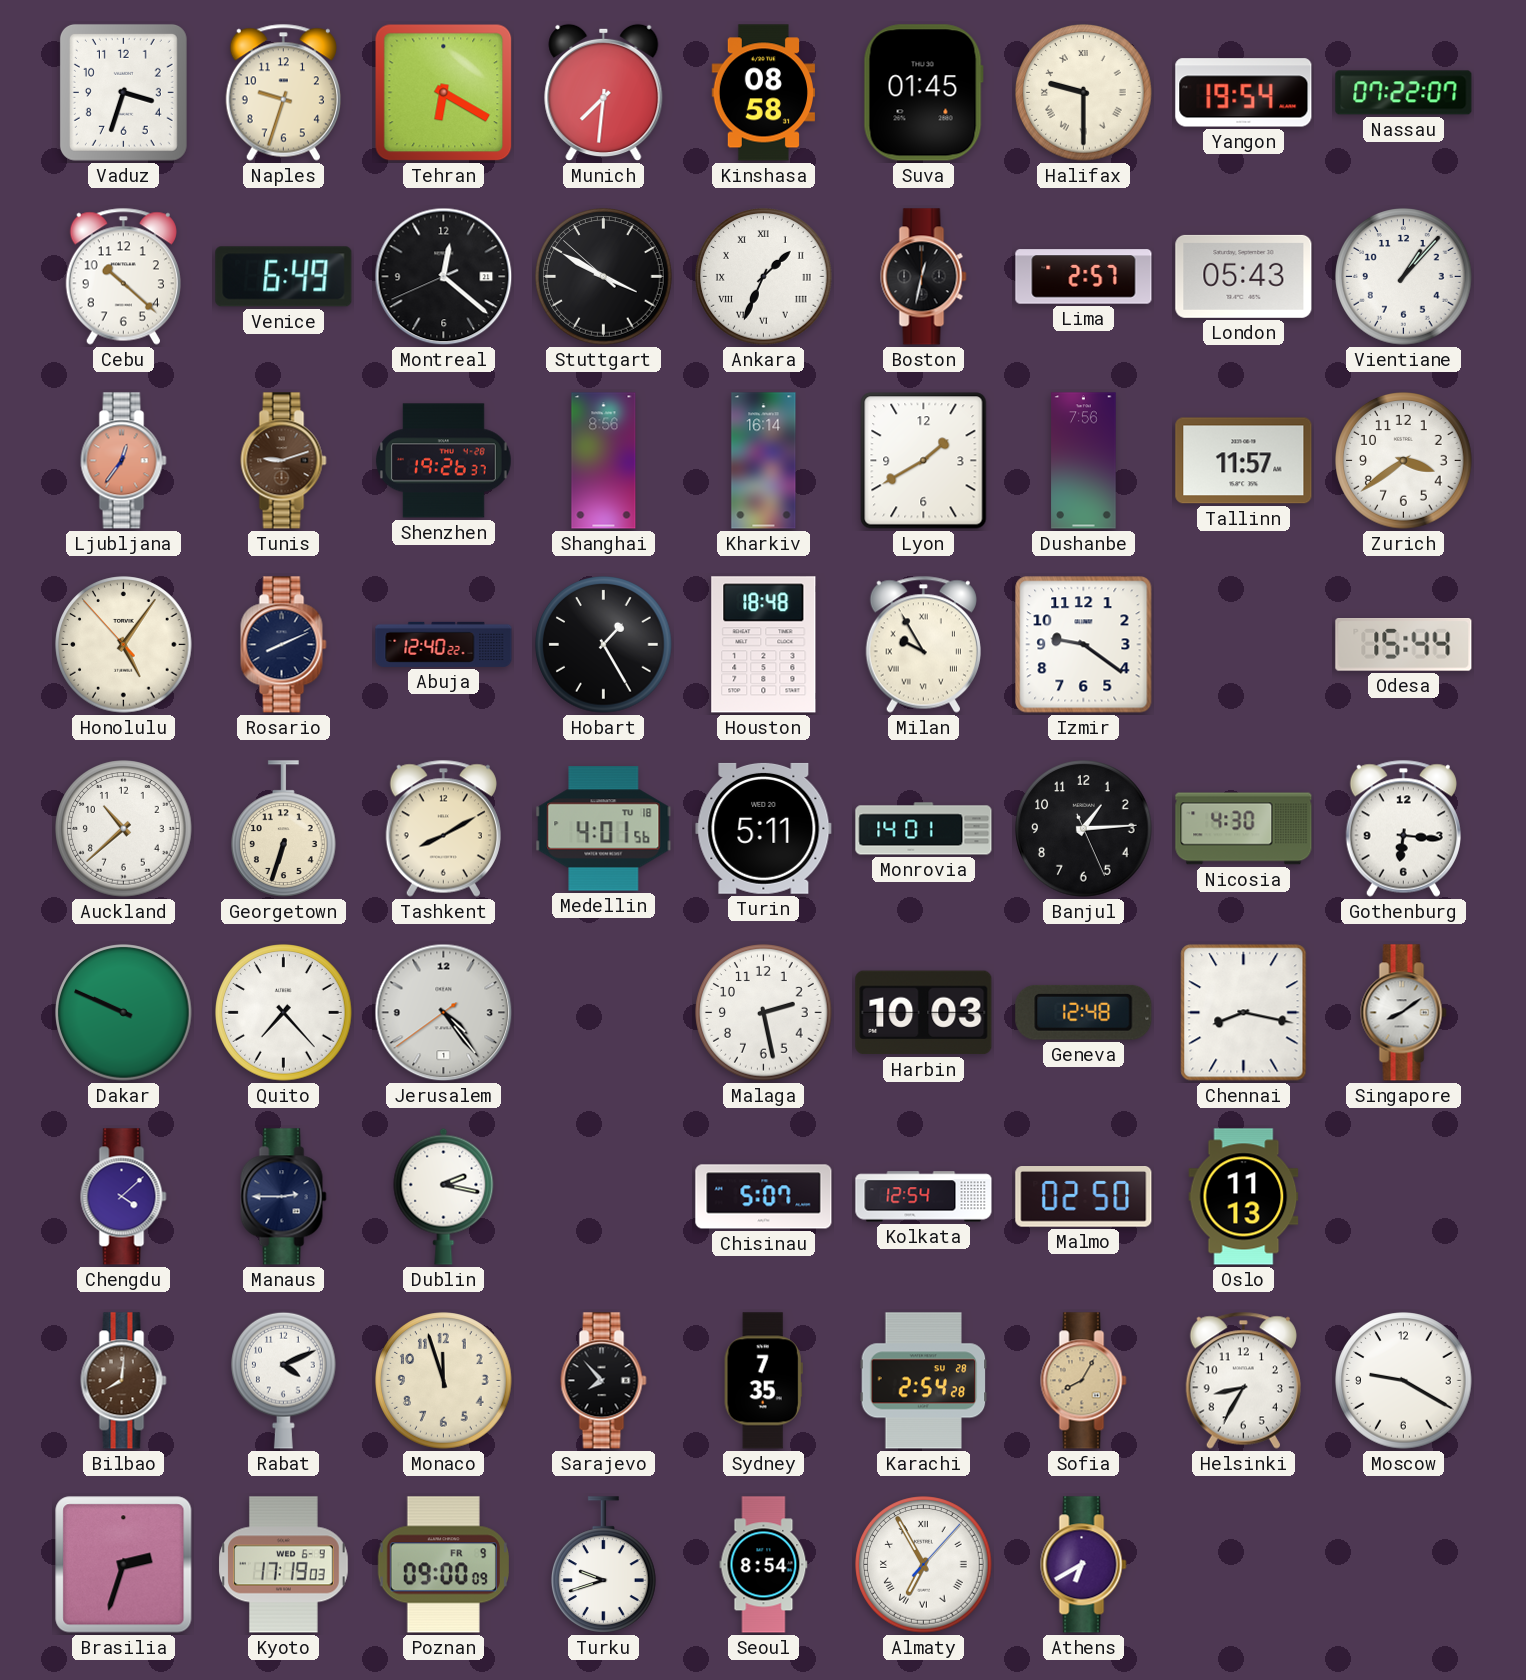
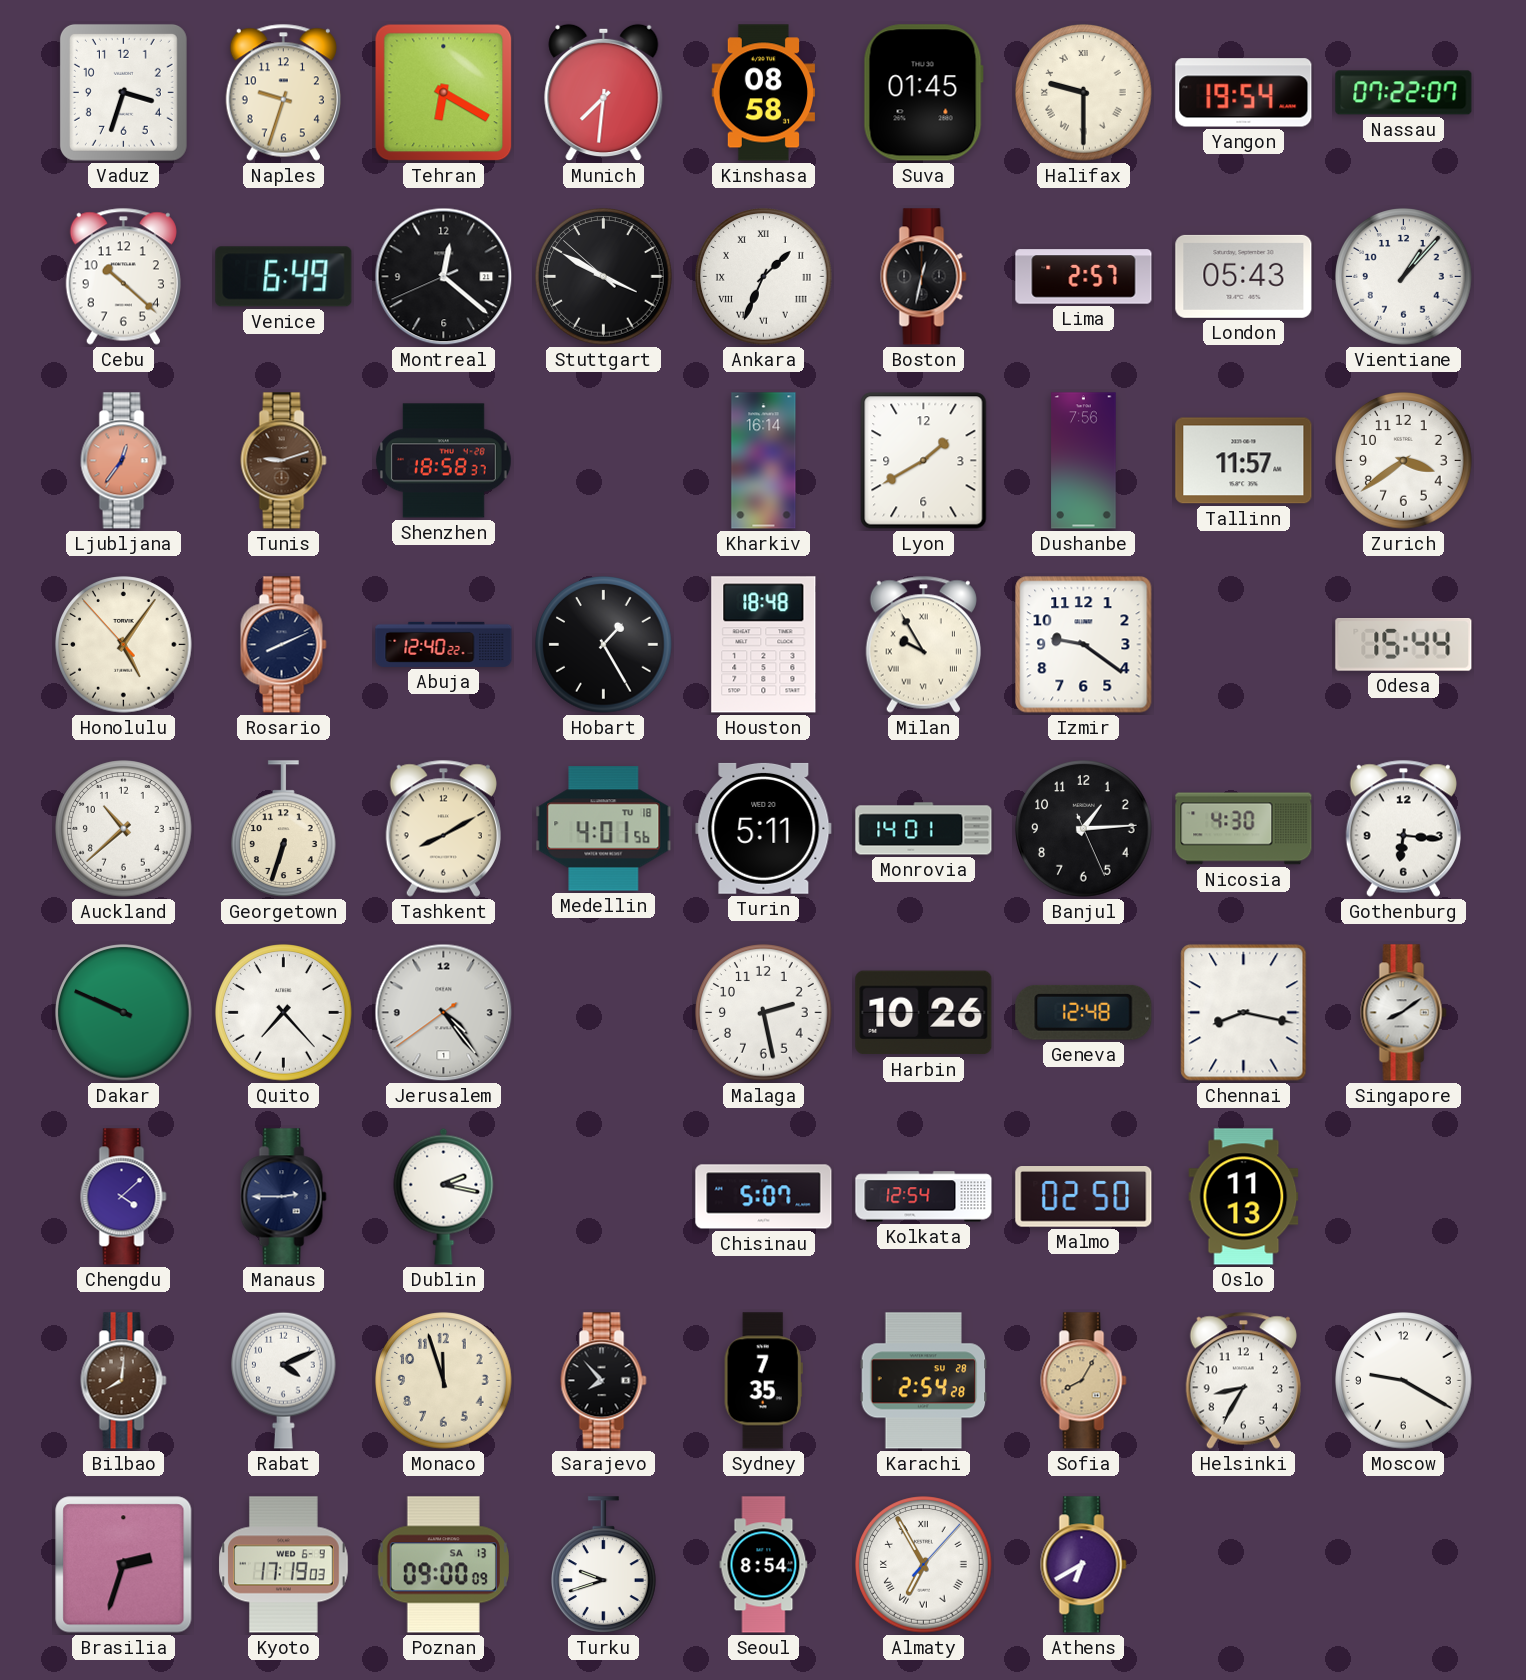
Shenzhen: 19:26 -> 18:58
Shanghai: 8:56 -> none
Harbin: 10:03 -> 10:26
Poznan date: FR 9 -> SA 13
